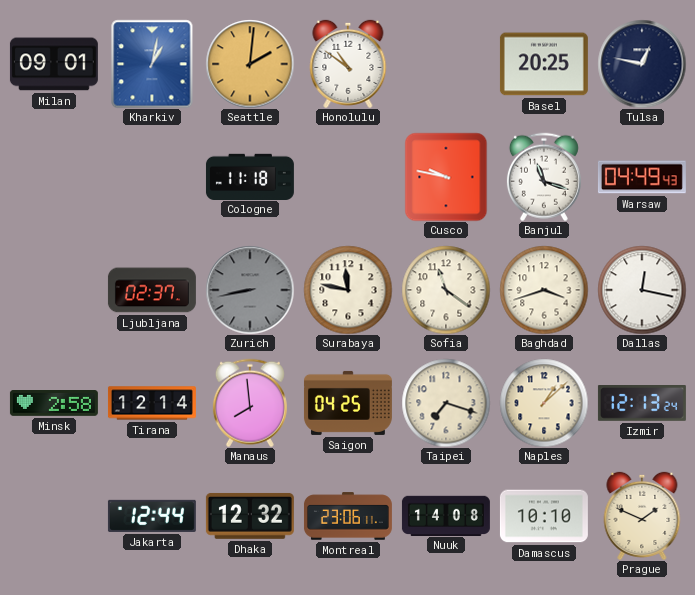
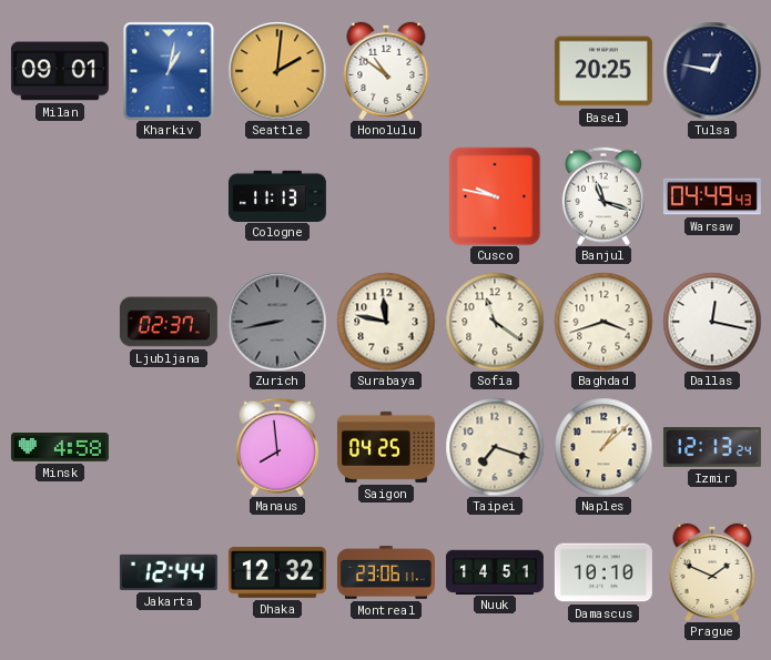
Cologne: 11:18 -> 11:13
Minsk: 2:58 -> 4:58
Tirana: 12:14 -> none
Nuuk: 14:08 -> 14:51
